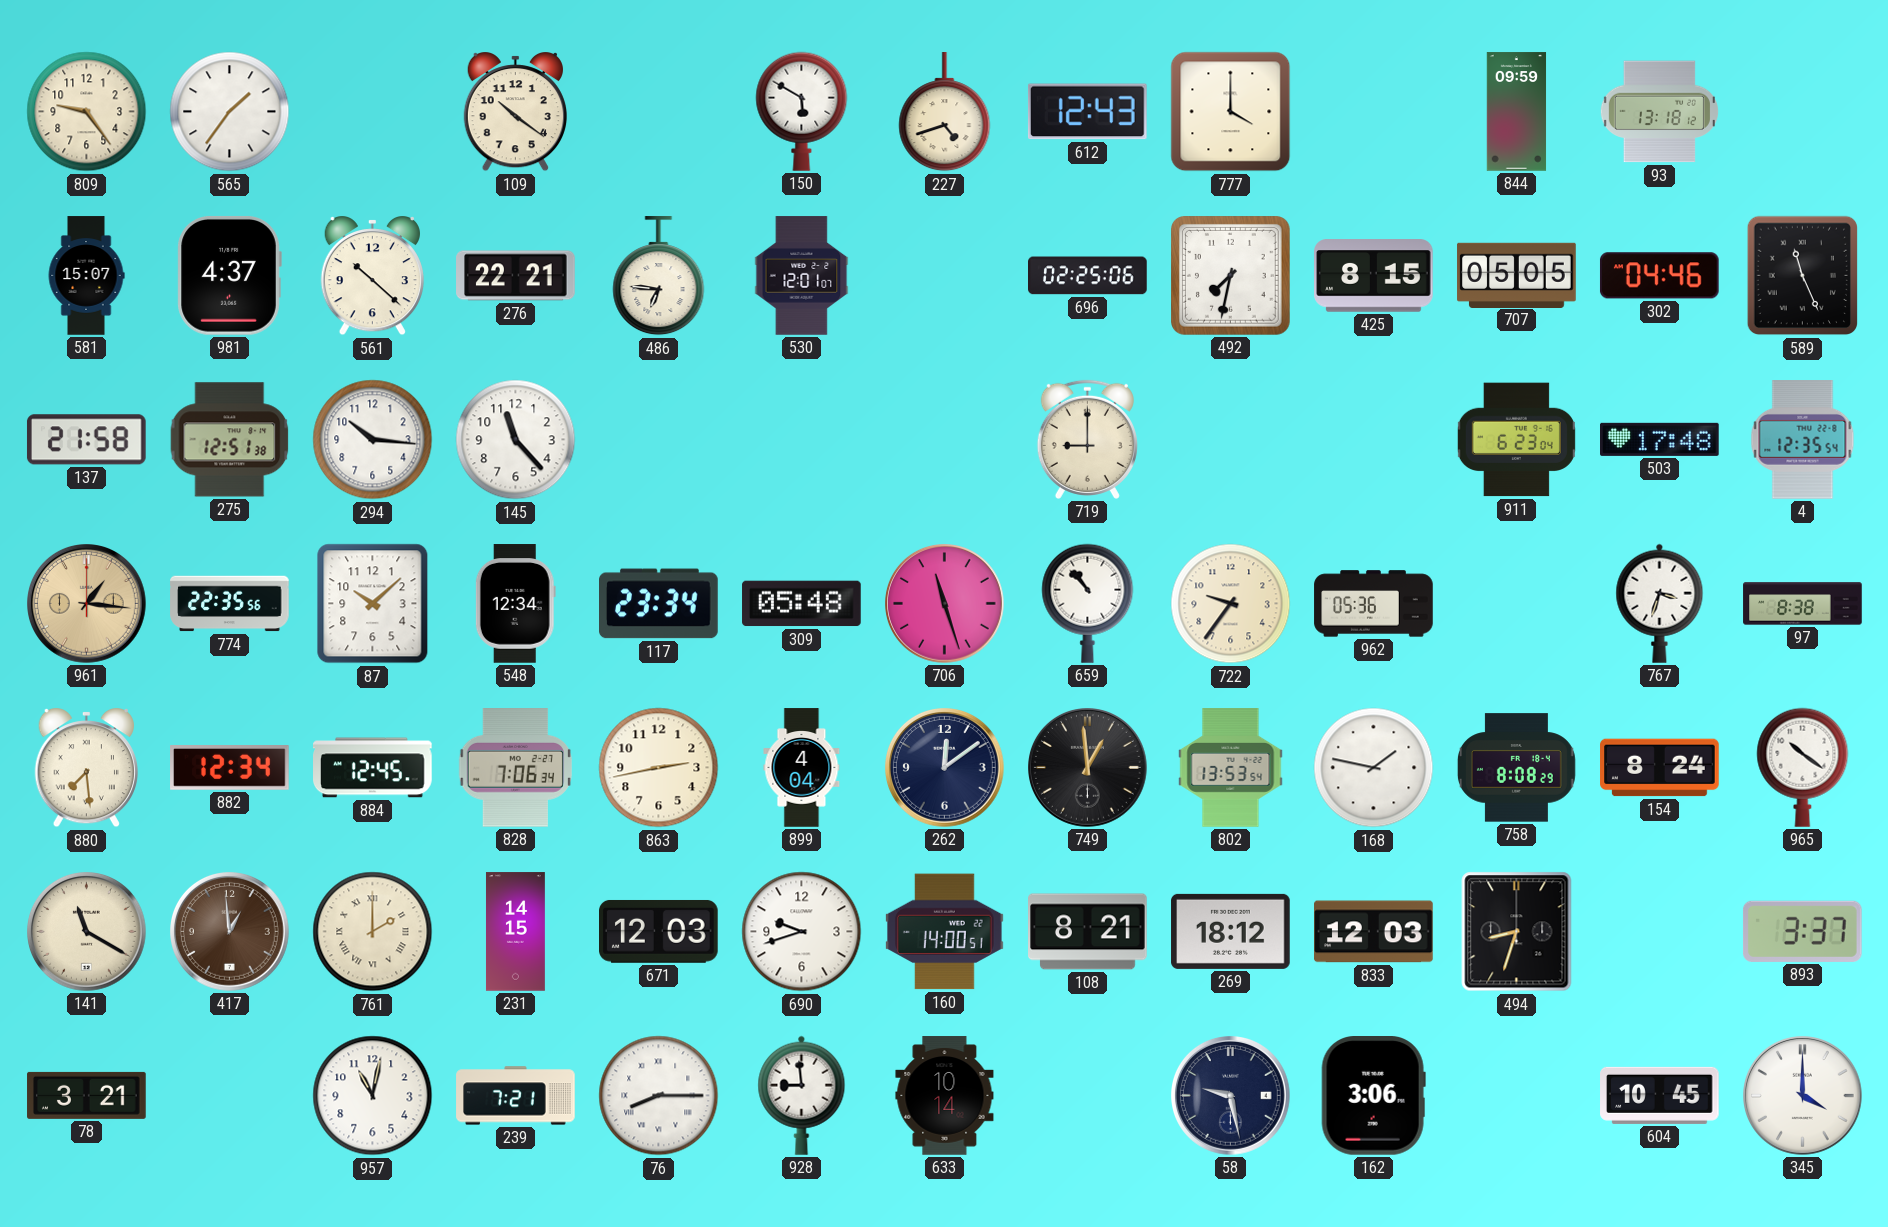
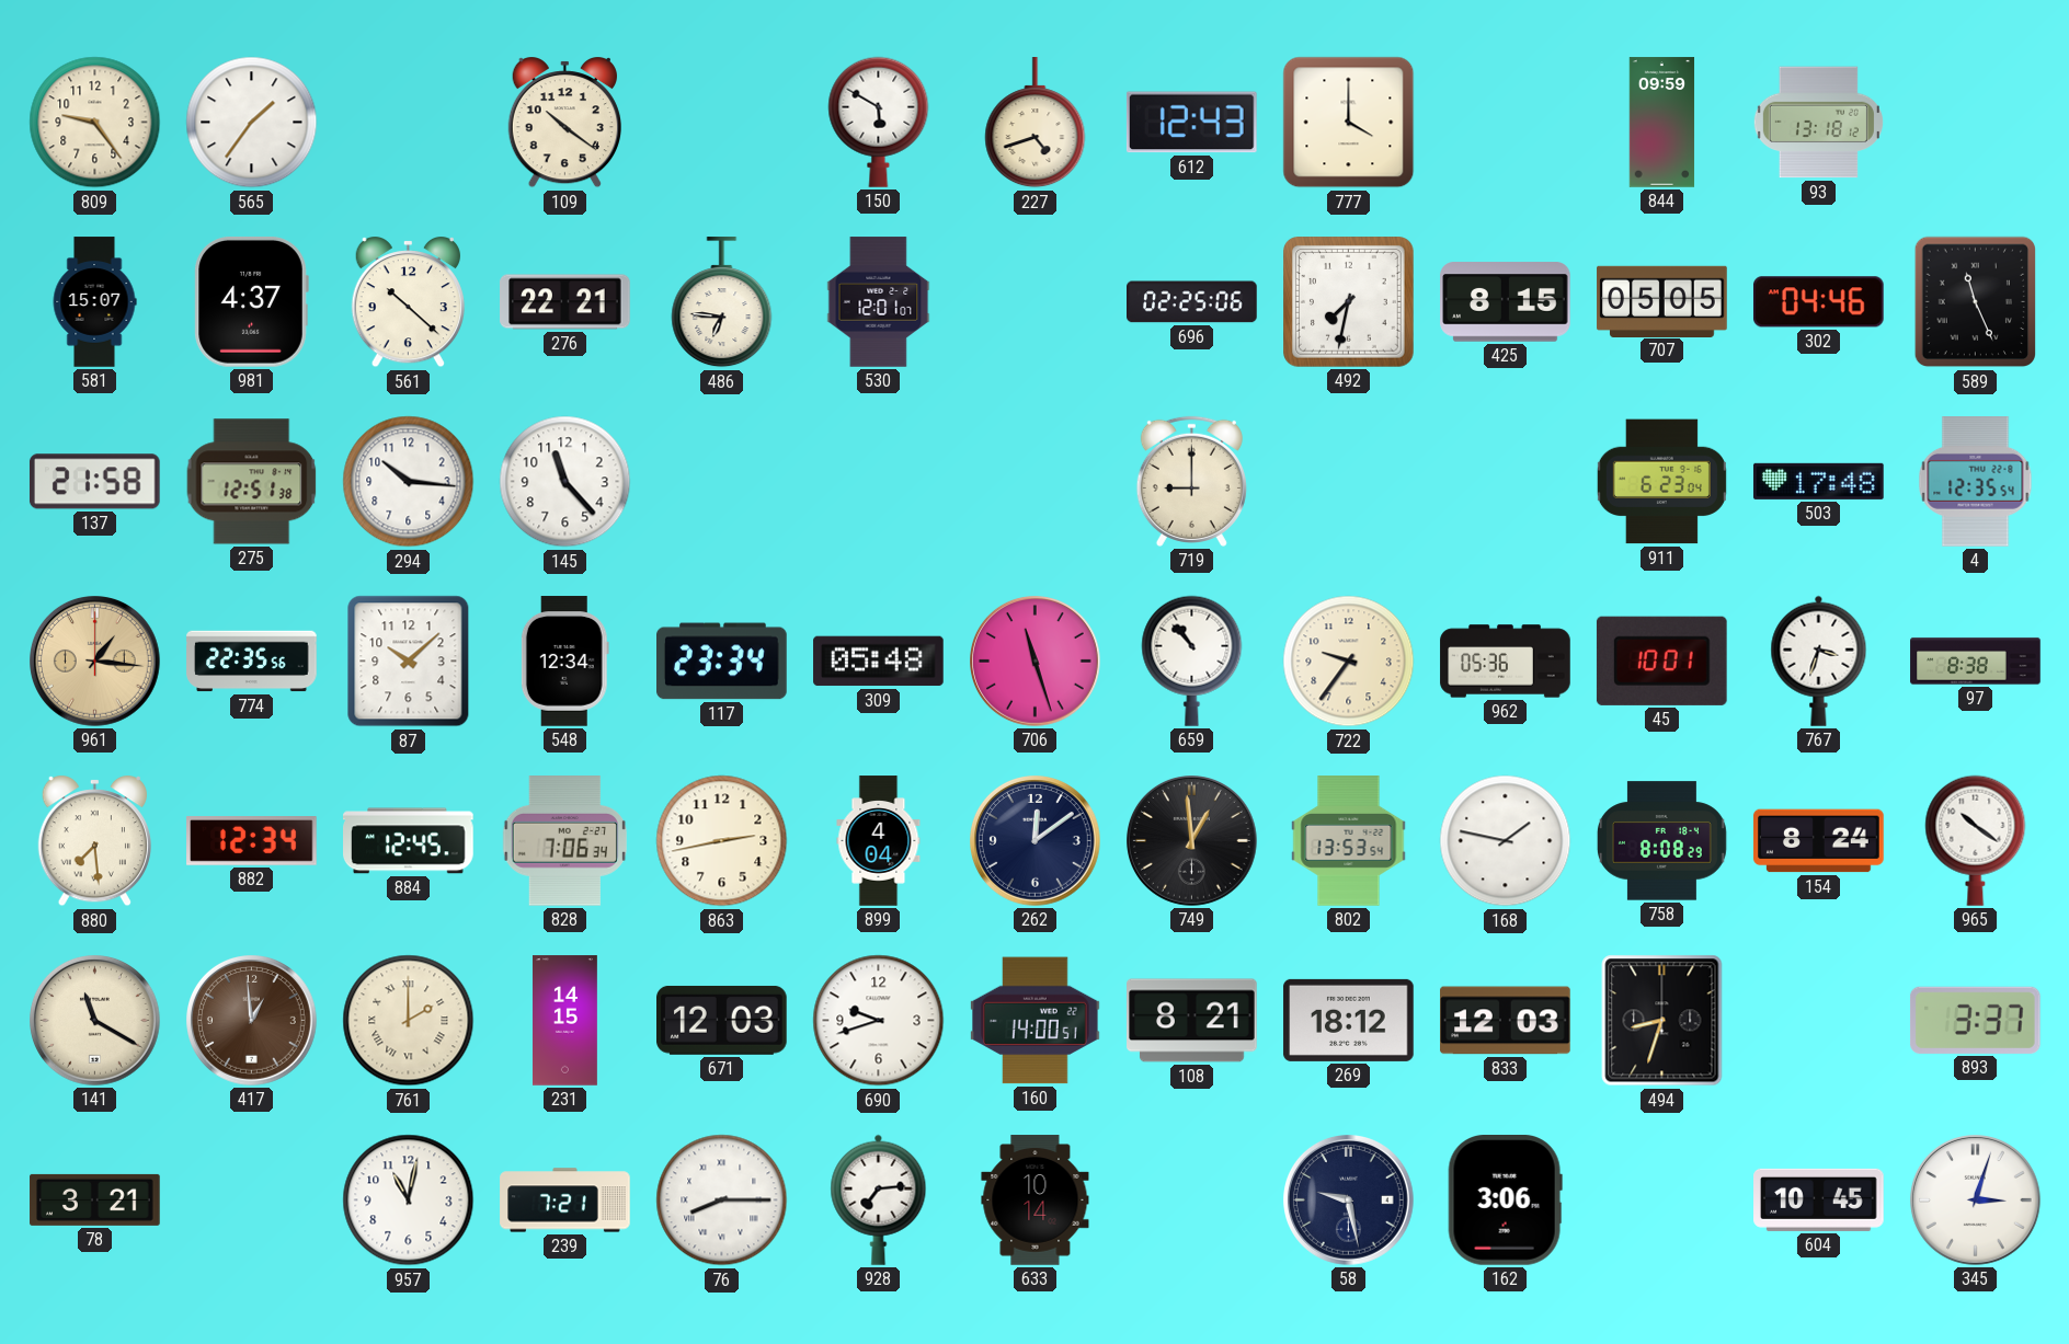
45: none -> 10:01
928: 8:59 -> 7:14
345: 4:00 -> 3:03
